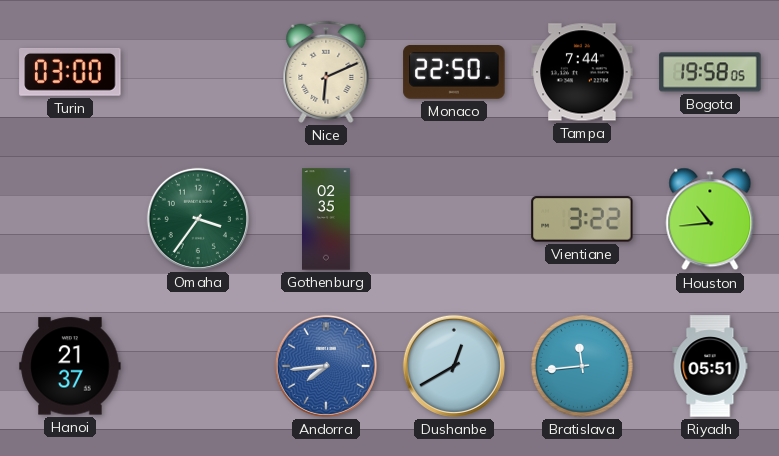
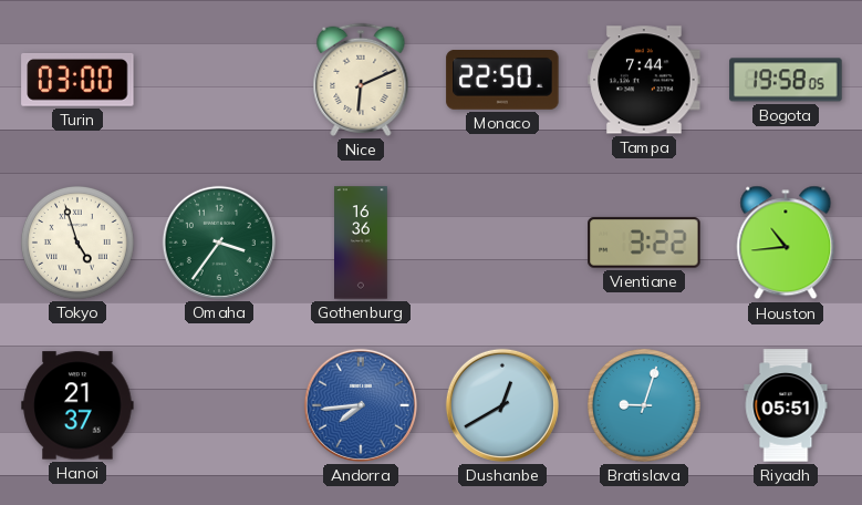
Tokyo: none -> 4:57
Gothenburg: 02:35 -> 16:36
Bratislava: 11:44 -> 9:03
